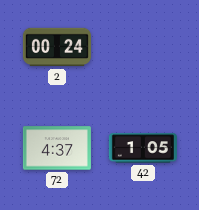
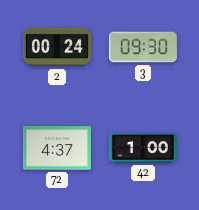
3: none -> 09:30
42: 1:05 -> 1:00
